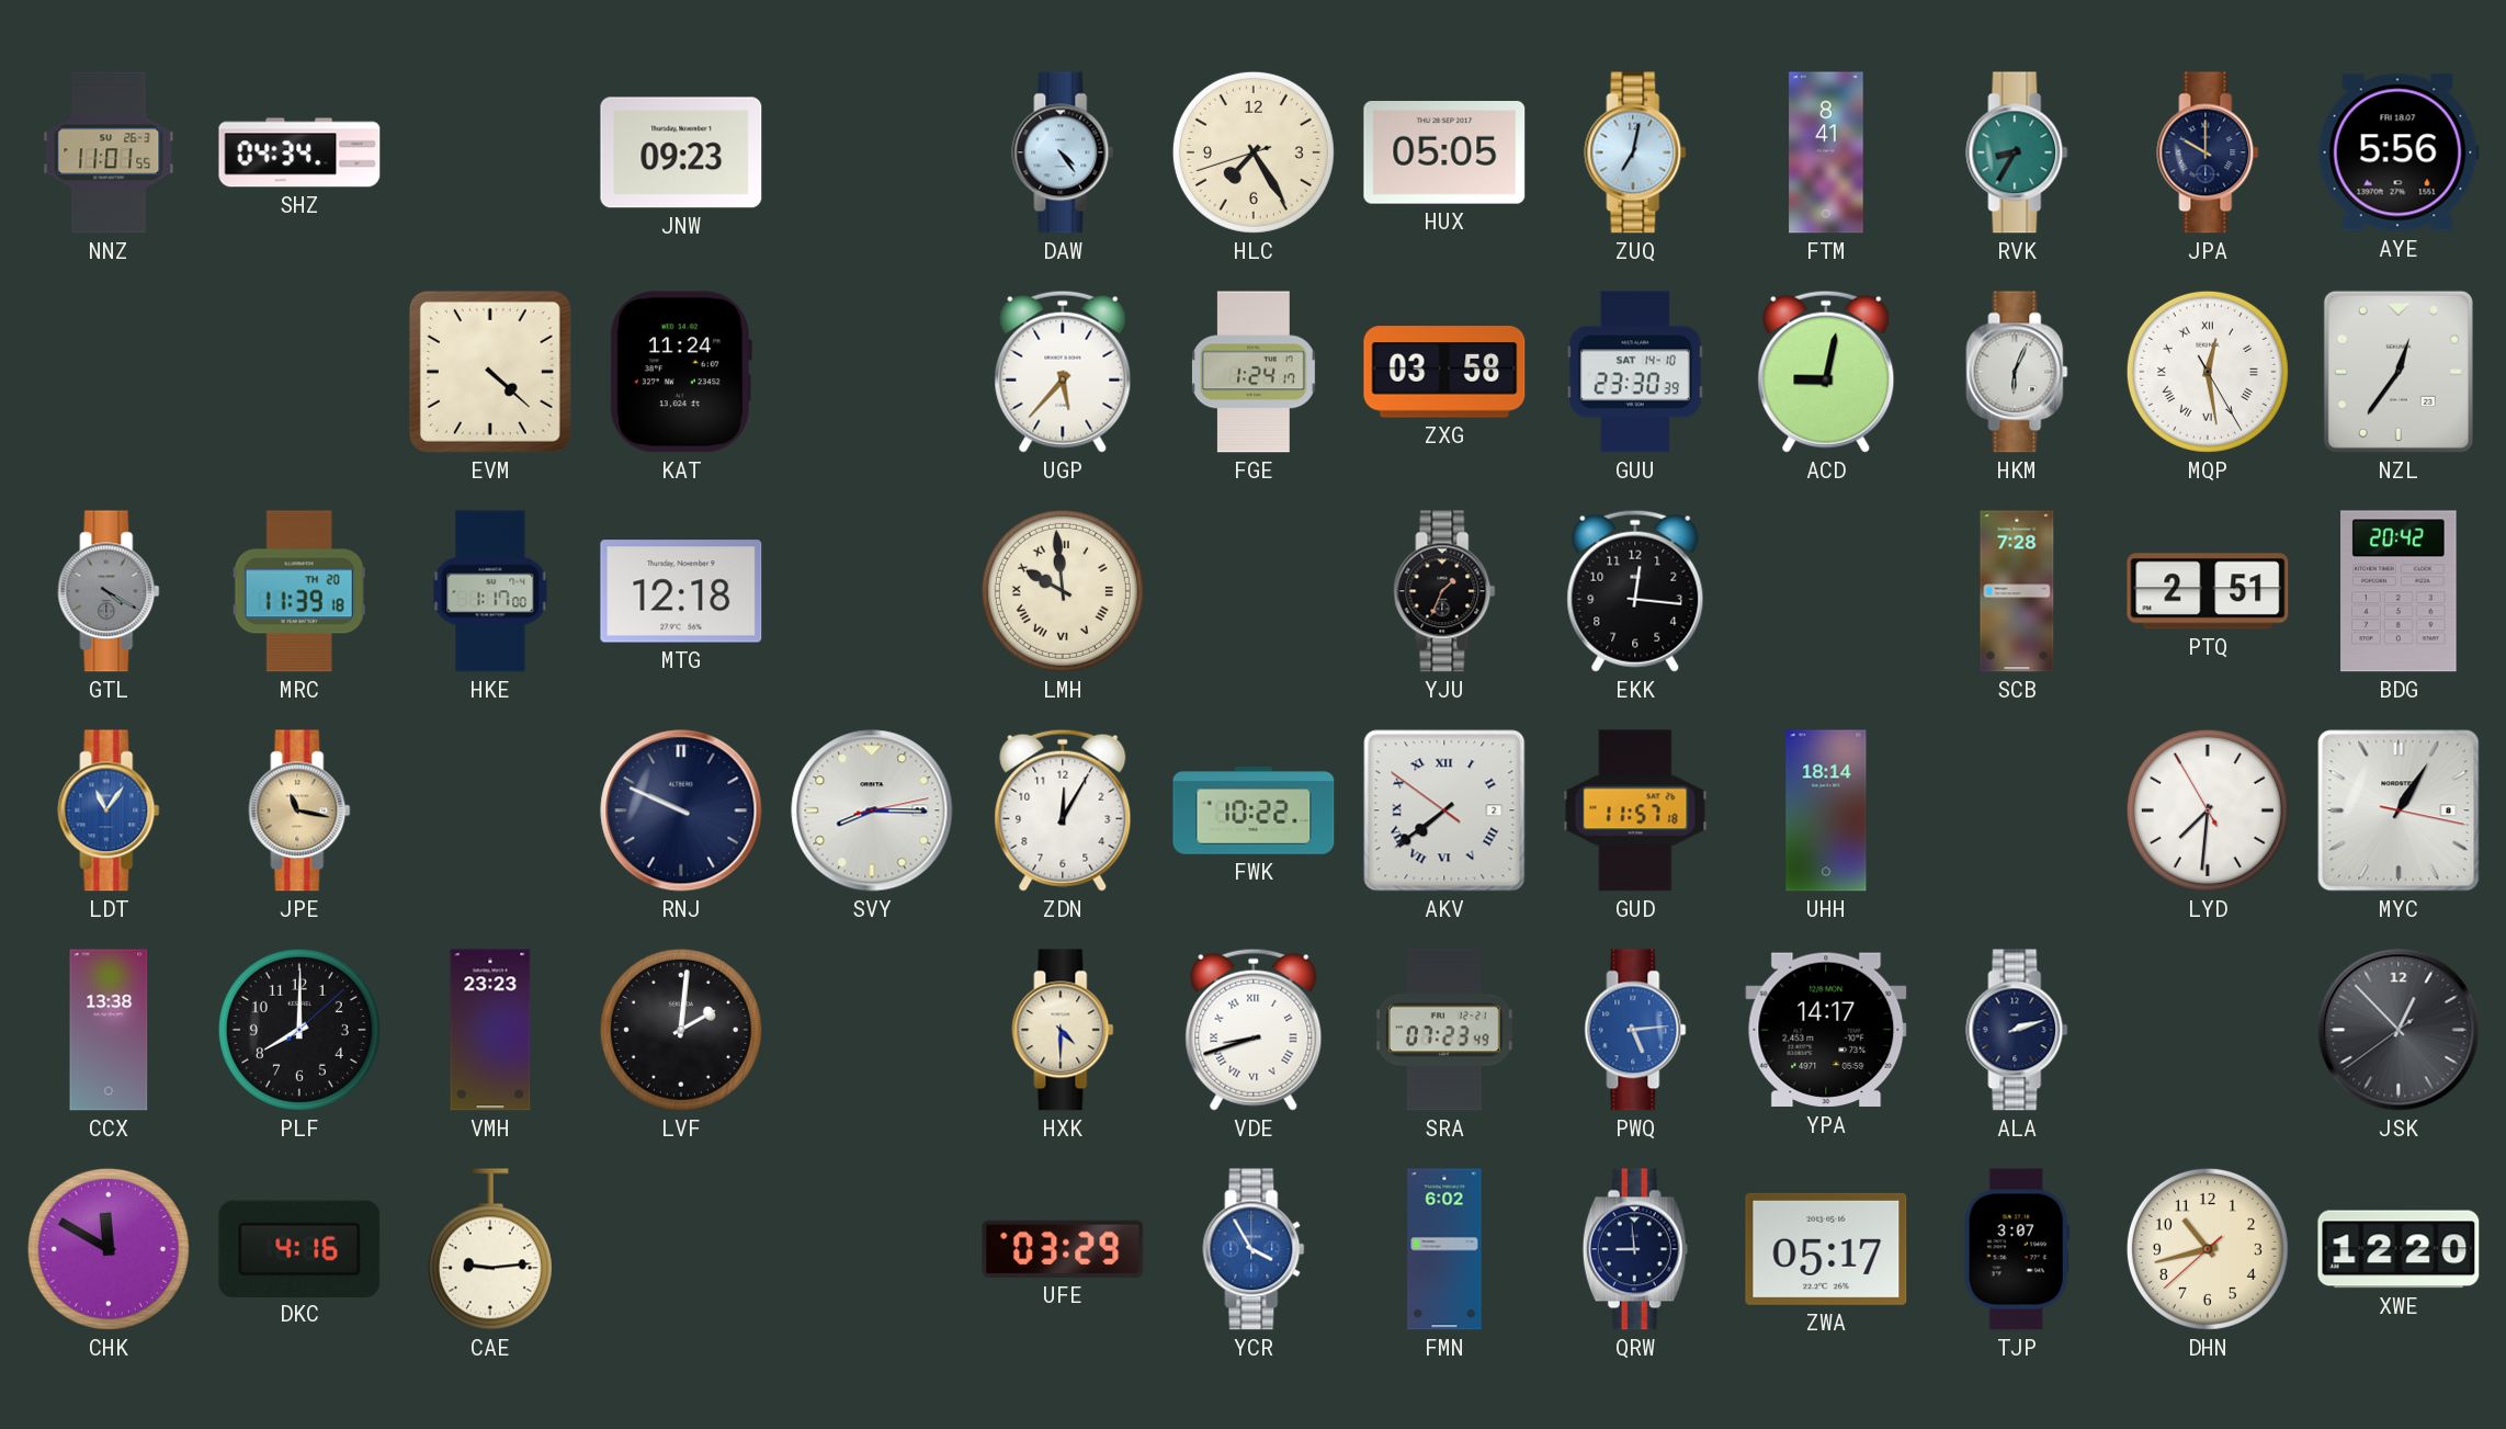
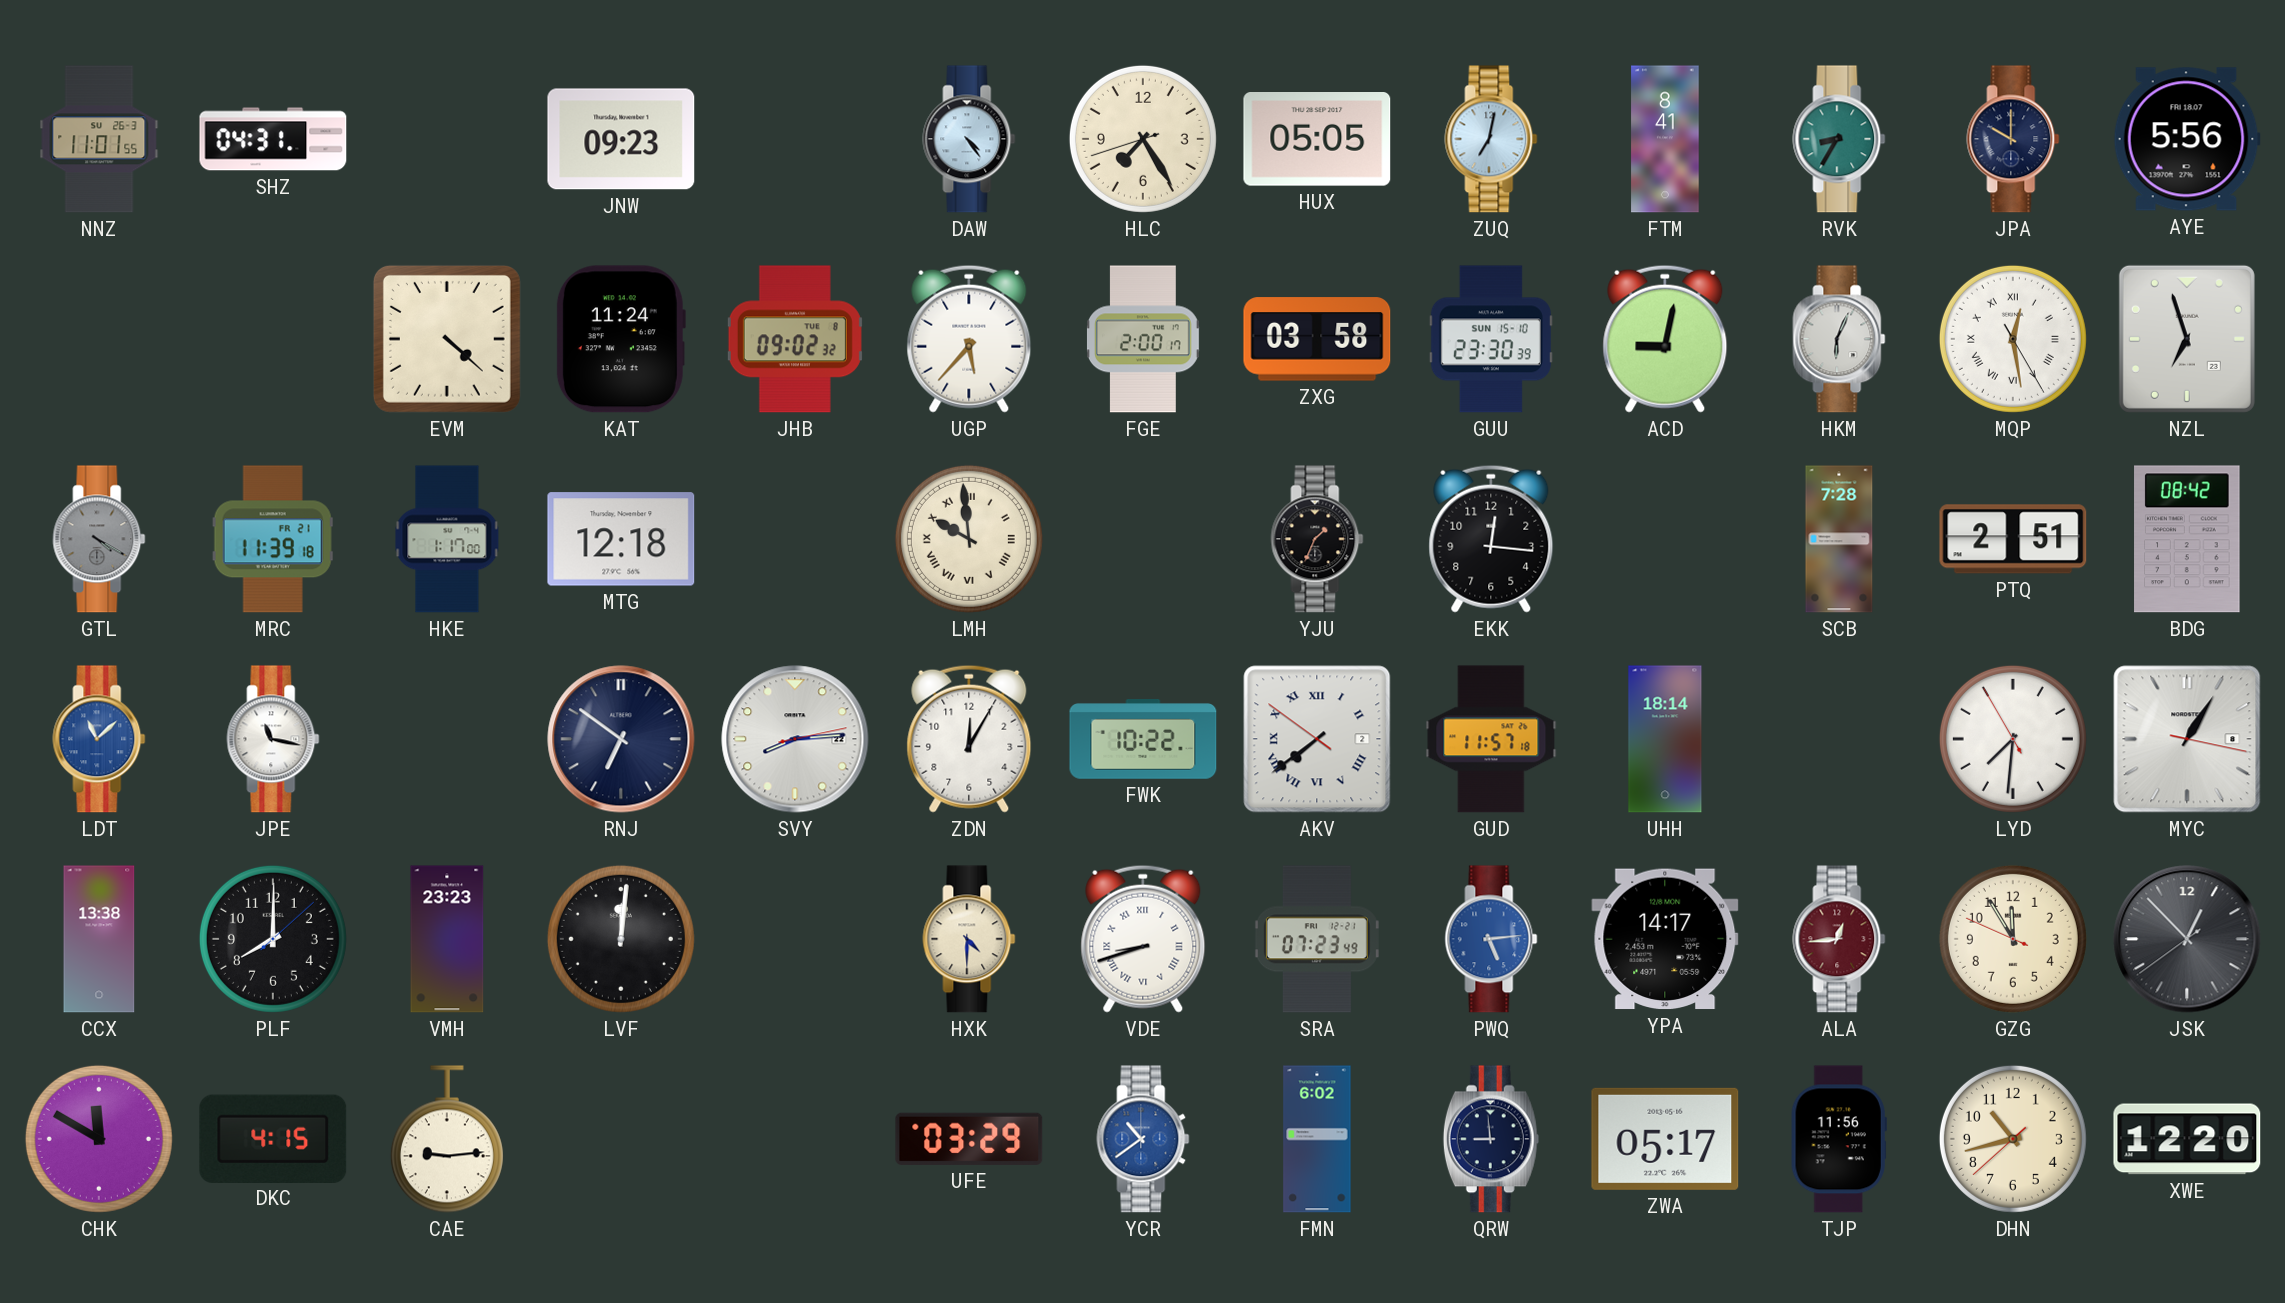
SHZ: 04:34 -> 04:31
JHB: none -> 09:02
FGE: 1:24 -> 2:00
GUU date: SAT 14-10 -> SUN 15-10
NZL: 12:36 -> 6:57
MRC date: TH 20 -> FR 21
BDG: 20:42 -> 08:42
LDT: 11:06 -> 11:08
JPE dial: champagne -> white
RNJ: 9:49 -> 6:51
SVY: 8:15 -> 8:14
LVF: 2:01 -> 12:01
ALA: 2:12 -> 12:44
ALA dial: navy -> burgundy
GZG: none -> 11:54
DKC: 4:16 -> 4:15
YCR: 3:55 -> 10:39
TJP: 3:07 -> 11:56
